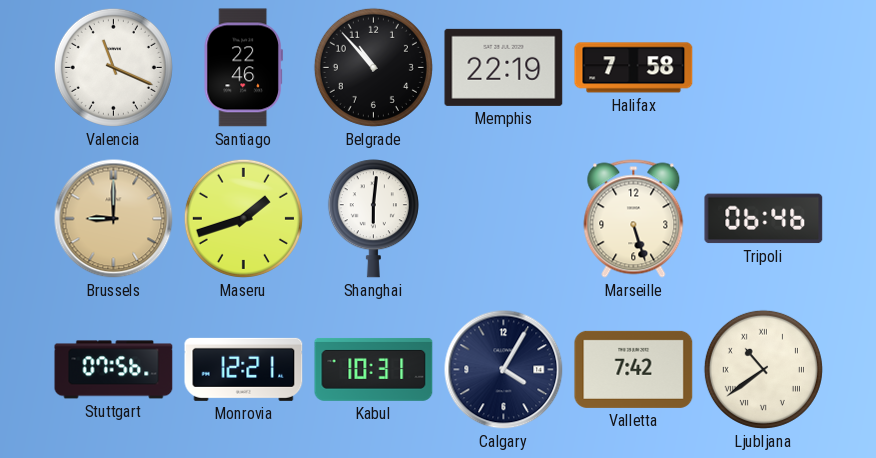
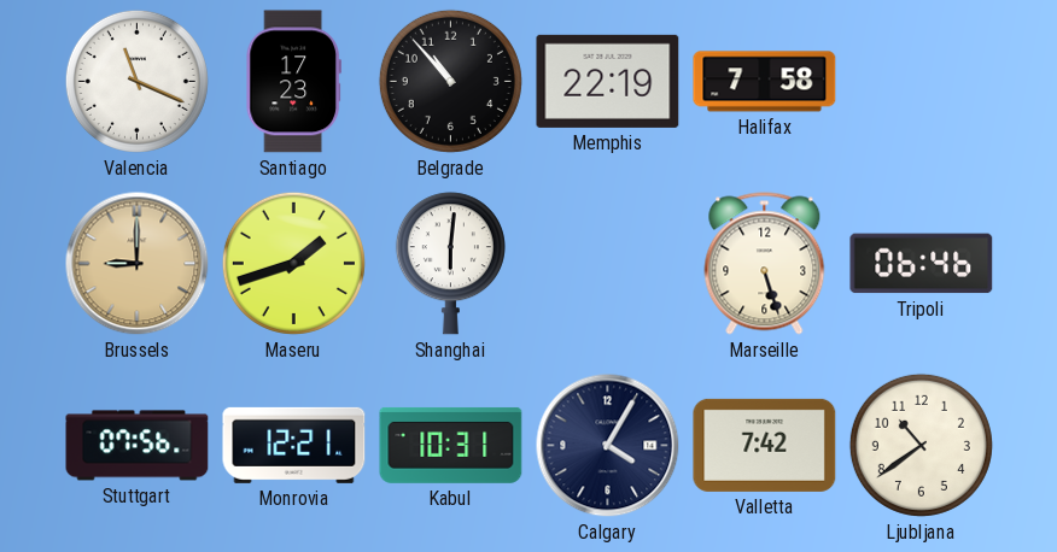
Santiago: 22:46 -> 17:23
Ljubljana numerals: Roman -> Arabic
